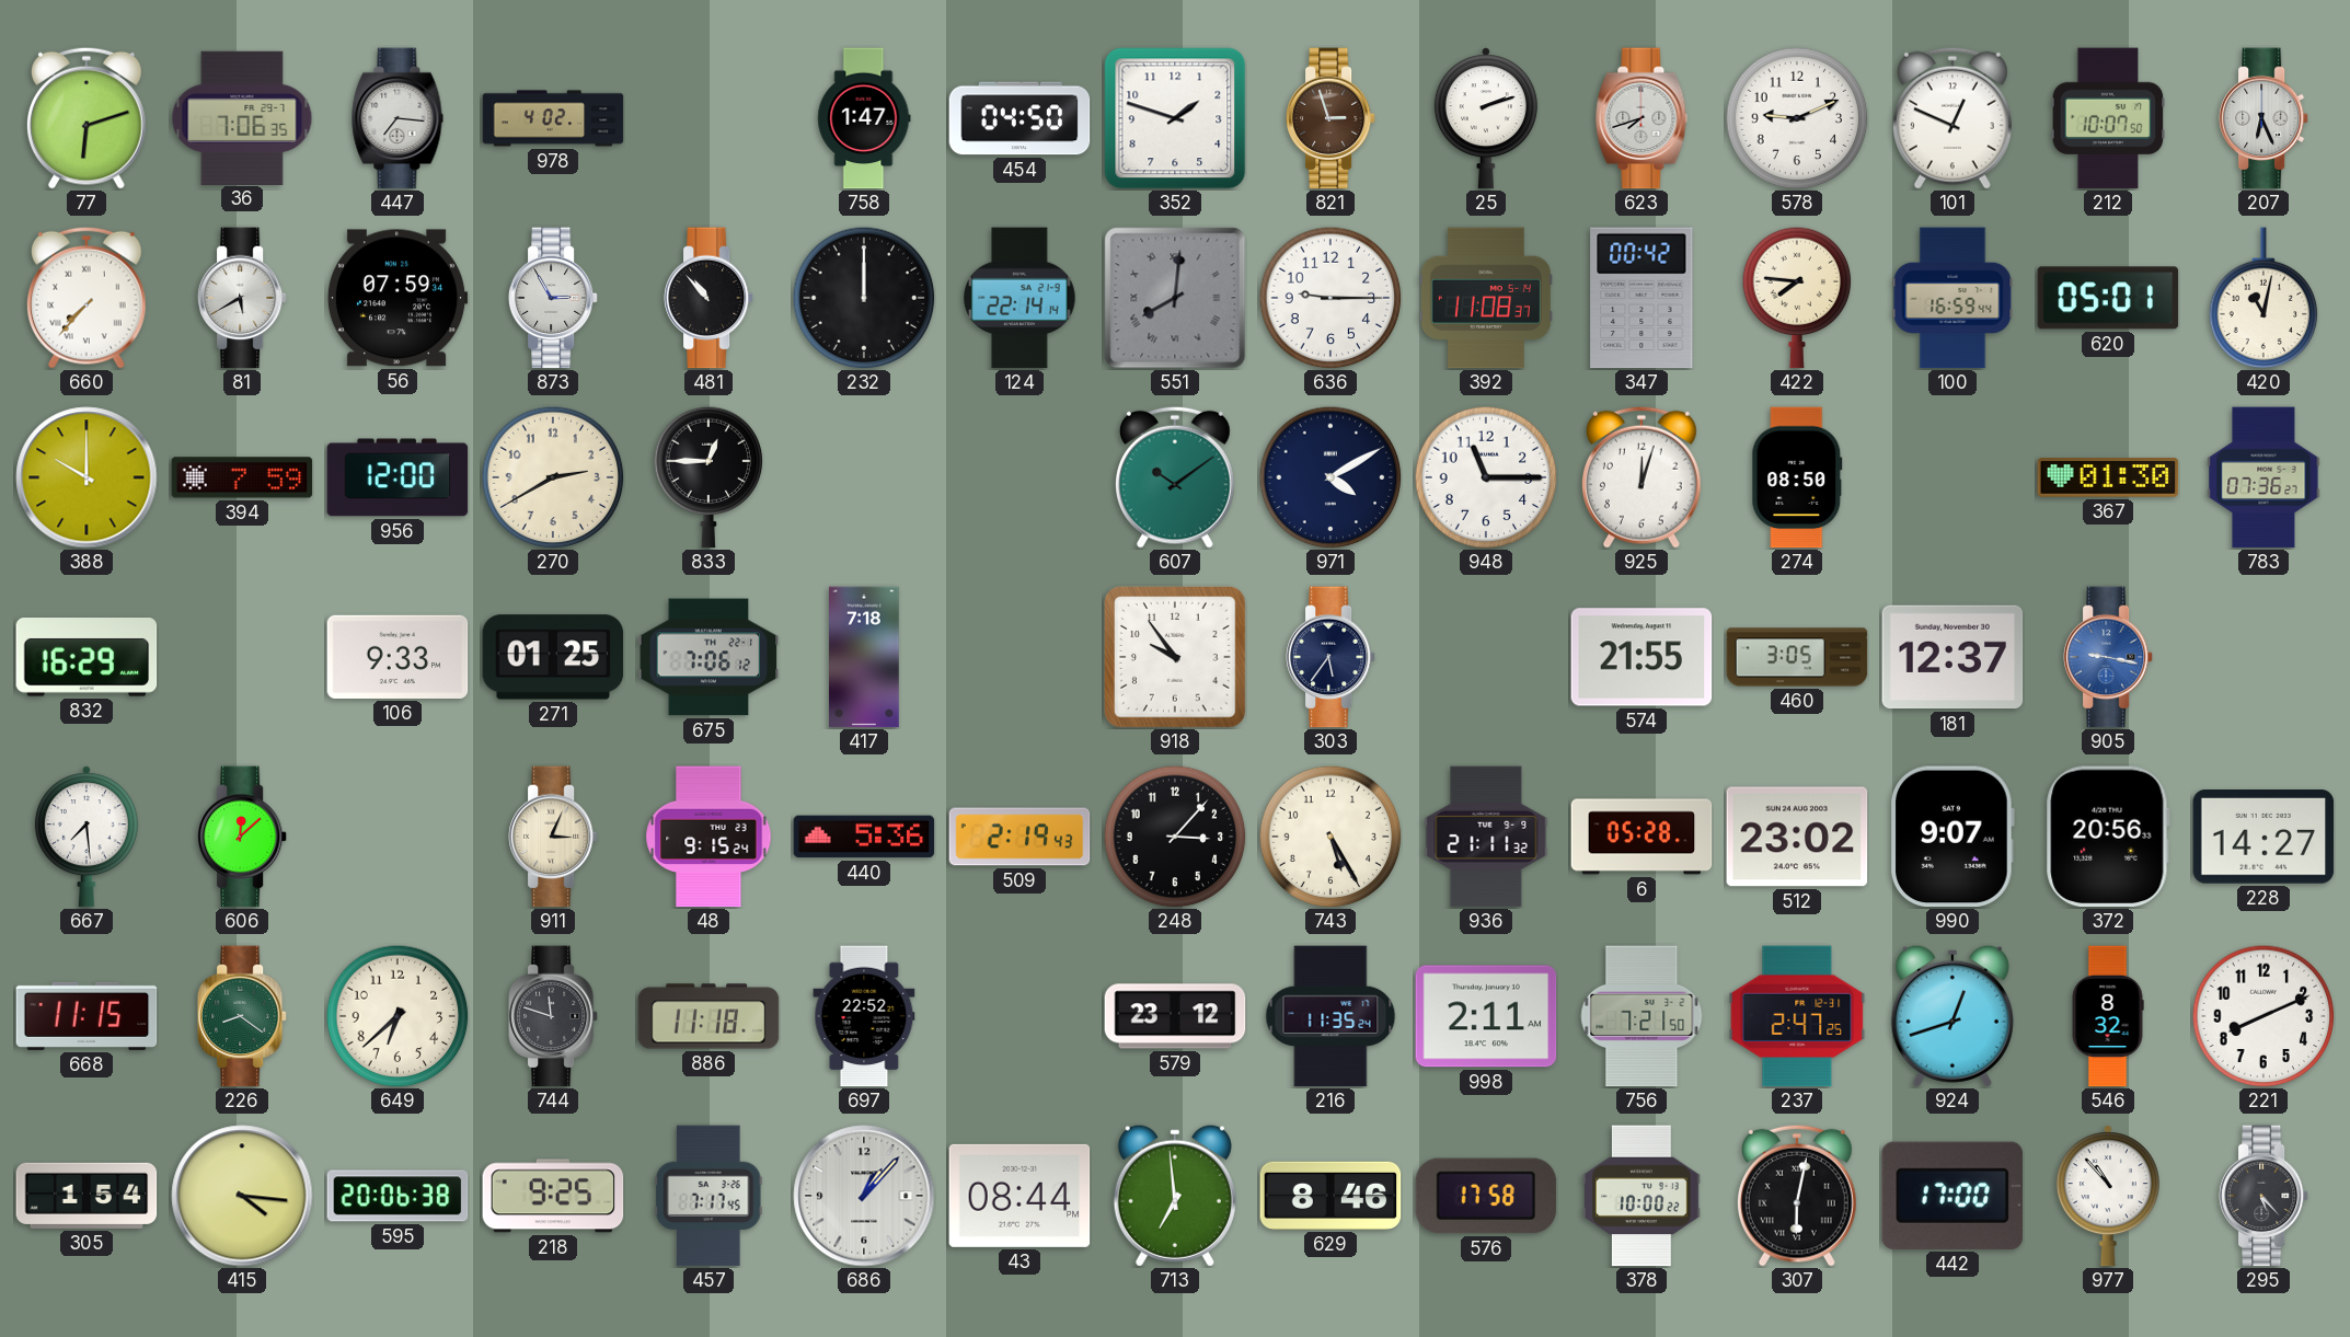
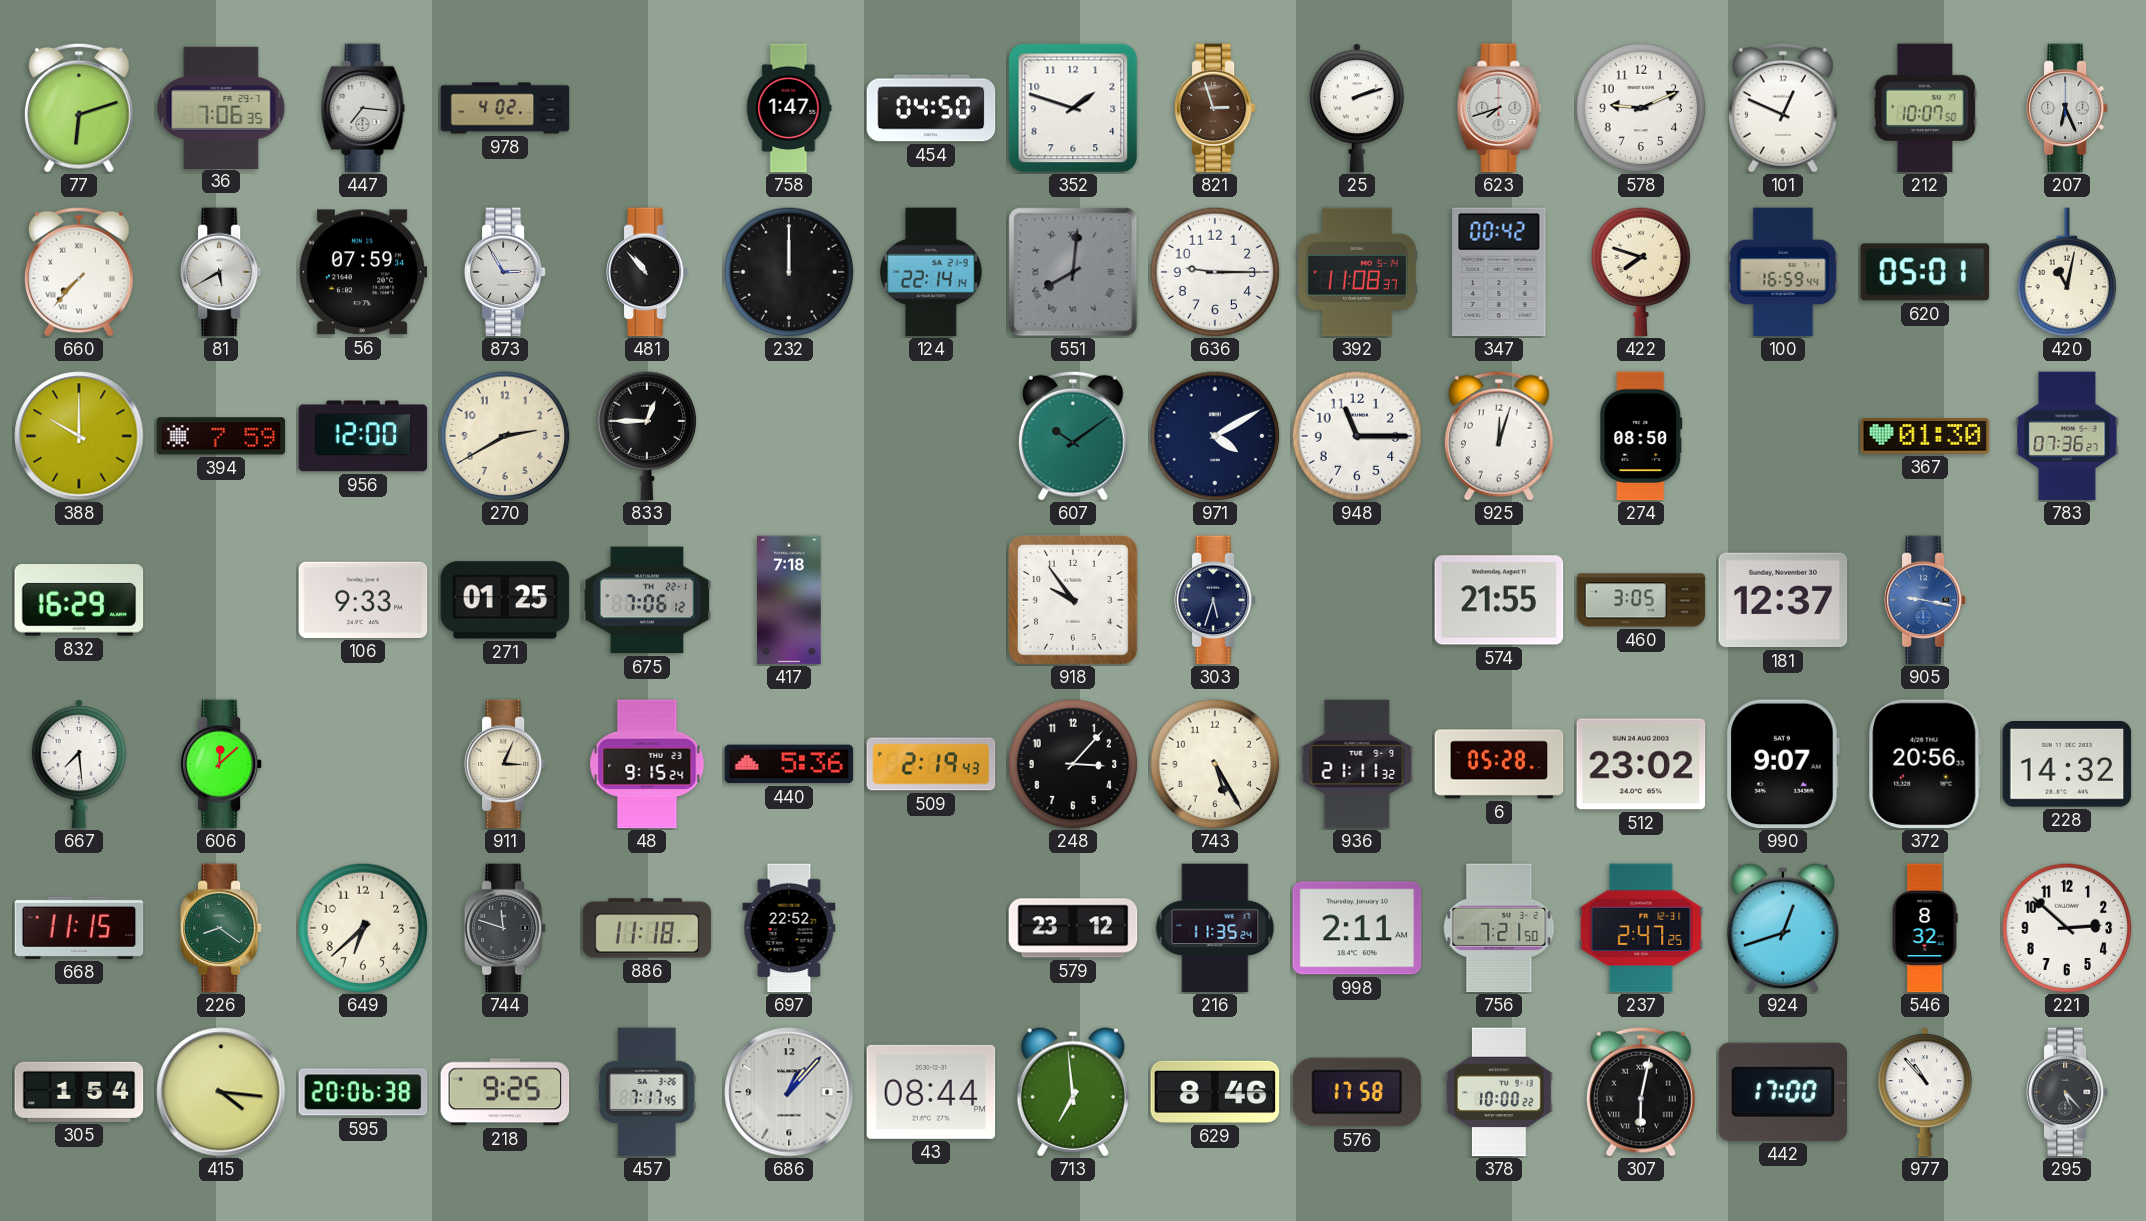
422: 7:46 -> 7:48
303: 5:36 -> 5:33
228: 14:27 -> 14:32
221: 8:11 -> 2:52
